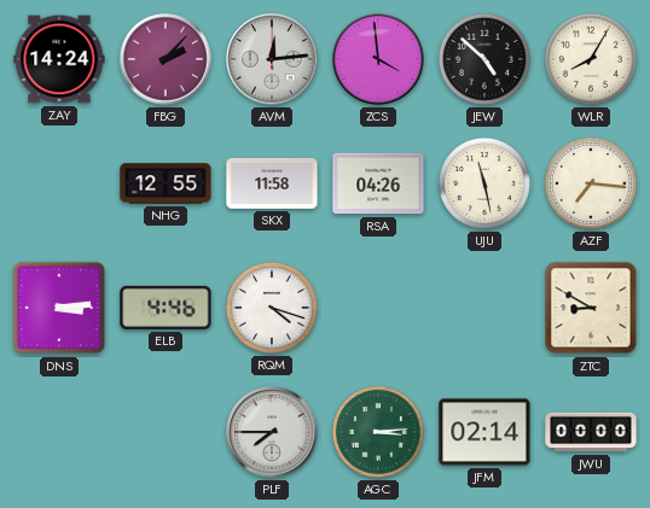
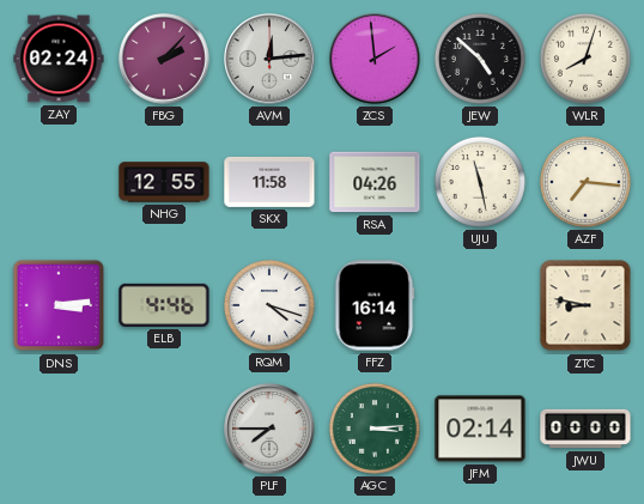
ZAY: 14:24 -> 02:24
ZCS: 3:59 -> 1:59
WLR: 8:05 -> 8:03
FFZ: none -> 16:14
ZTC: 8:50 -> 8:47
